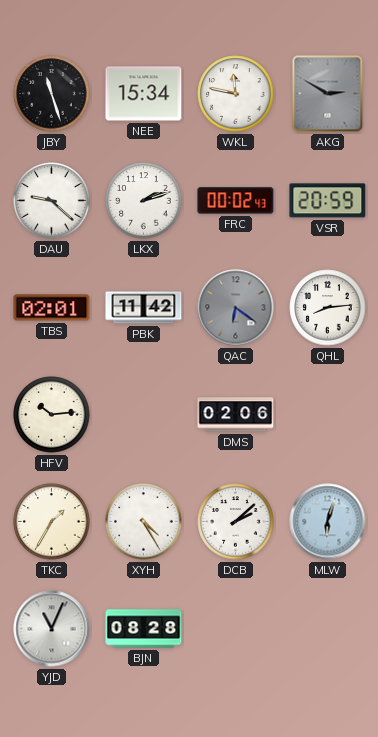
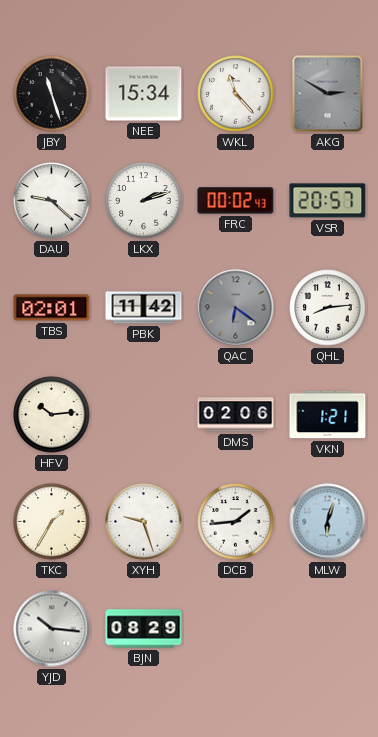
WKL: 11:47 -> 11:23
VSR: 20:59 -> 20:57
VKN: none -> 1:21
XYH: 4:25 -> 9:27
DCB: 2:08 -> 1:44
YJD: 11:04 -> 10:16
BJN: 08:28 -> 08:29
